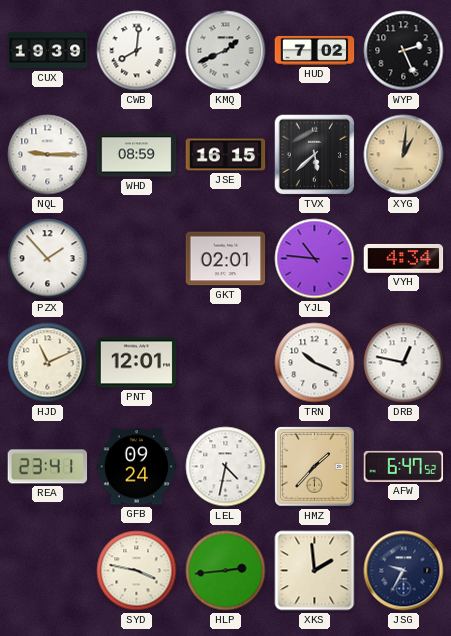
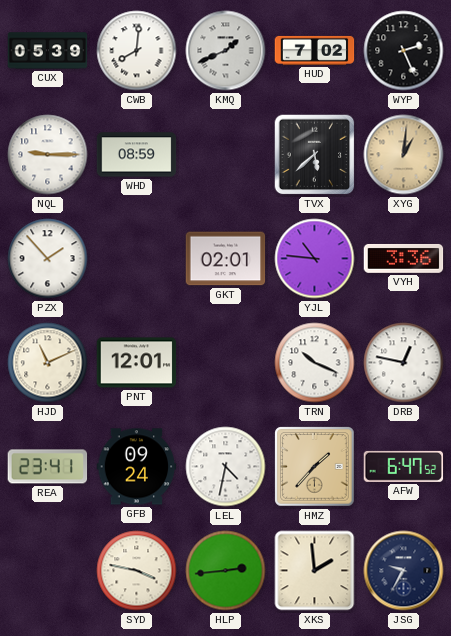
CUX: 19:39 -> 05:39
JSE: 16:15 -> none
VYH: 4:34 -> 3:36
